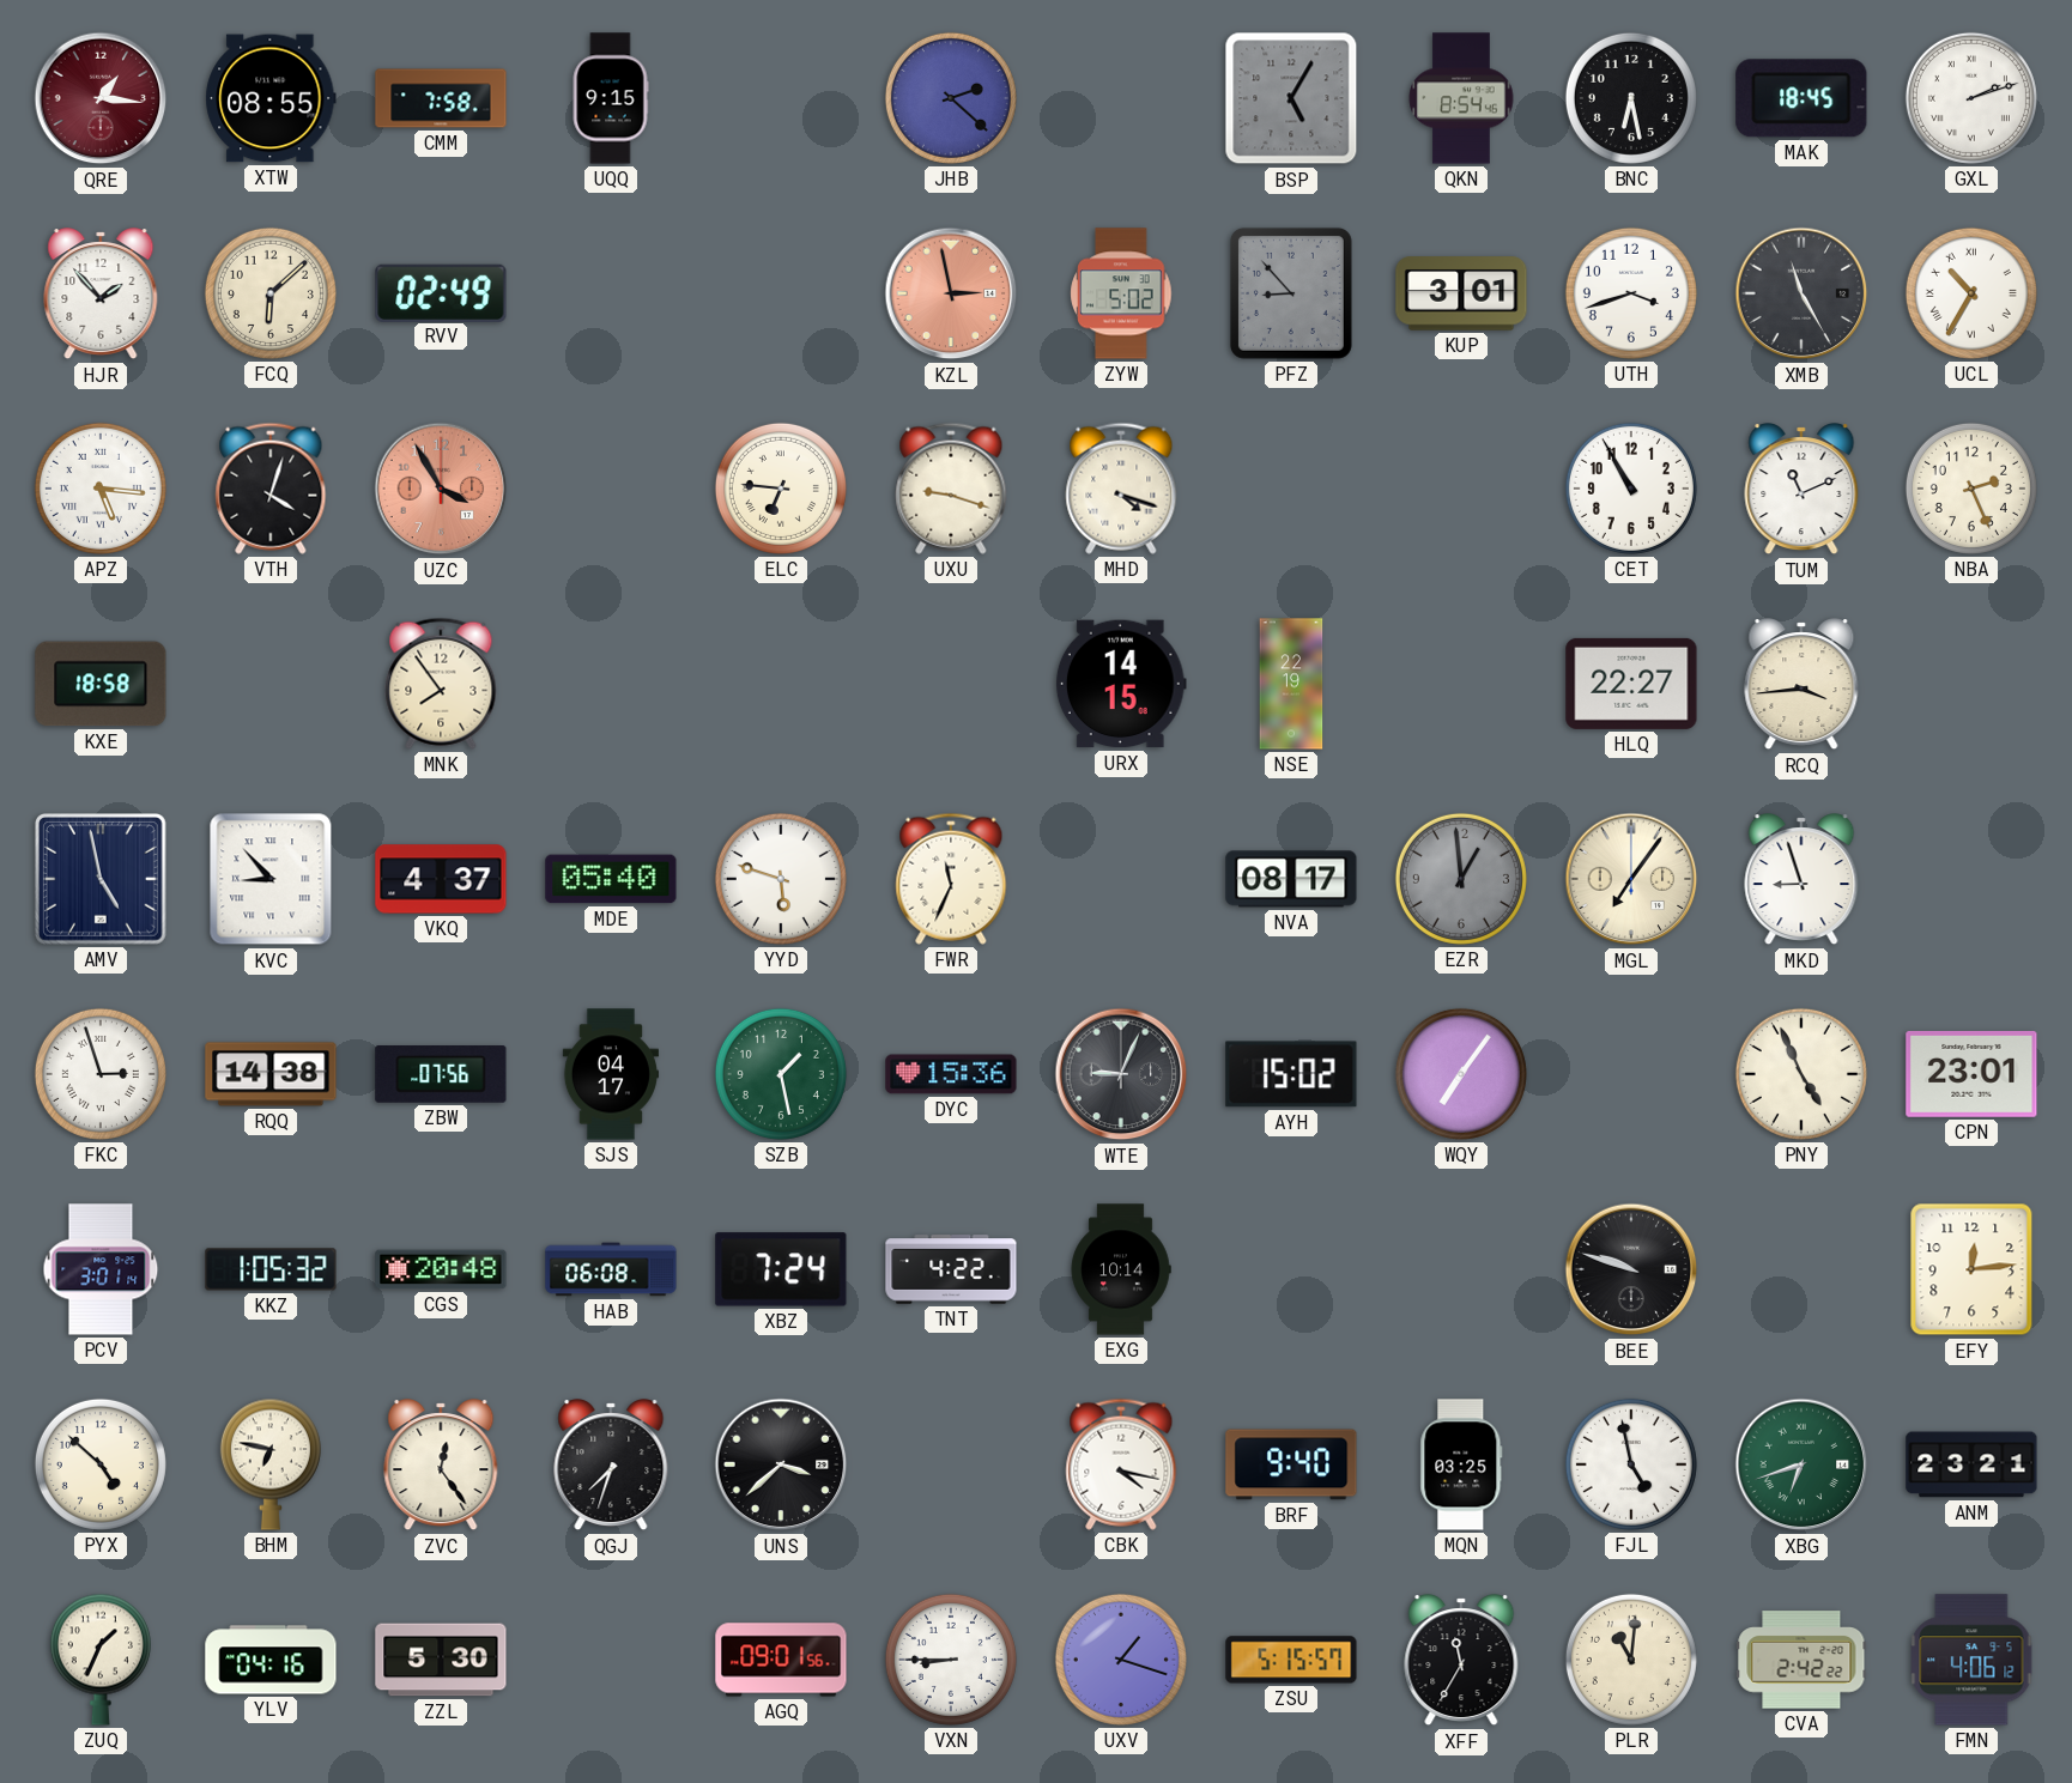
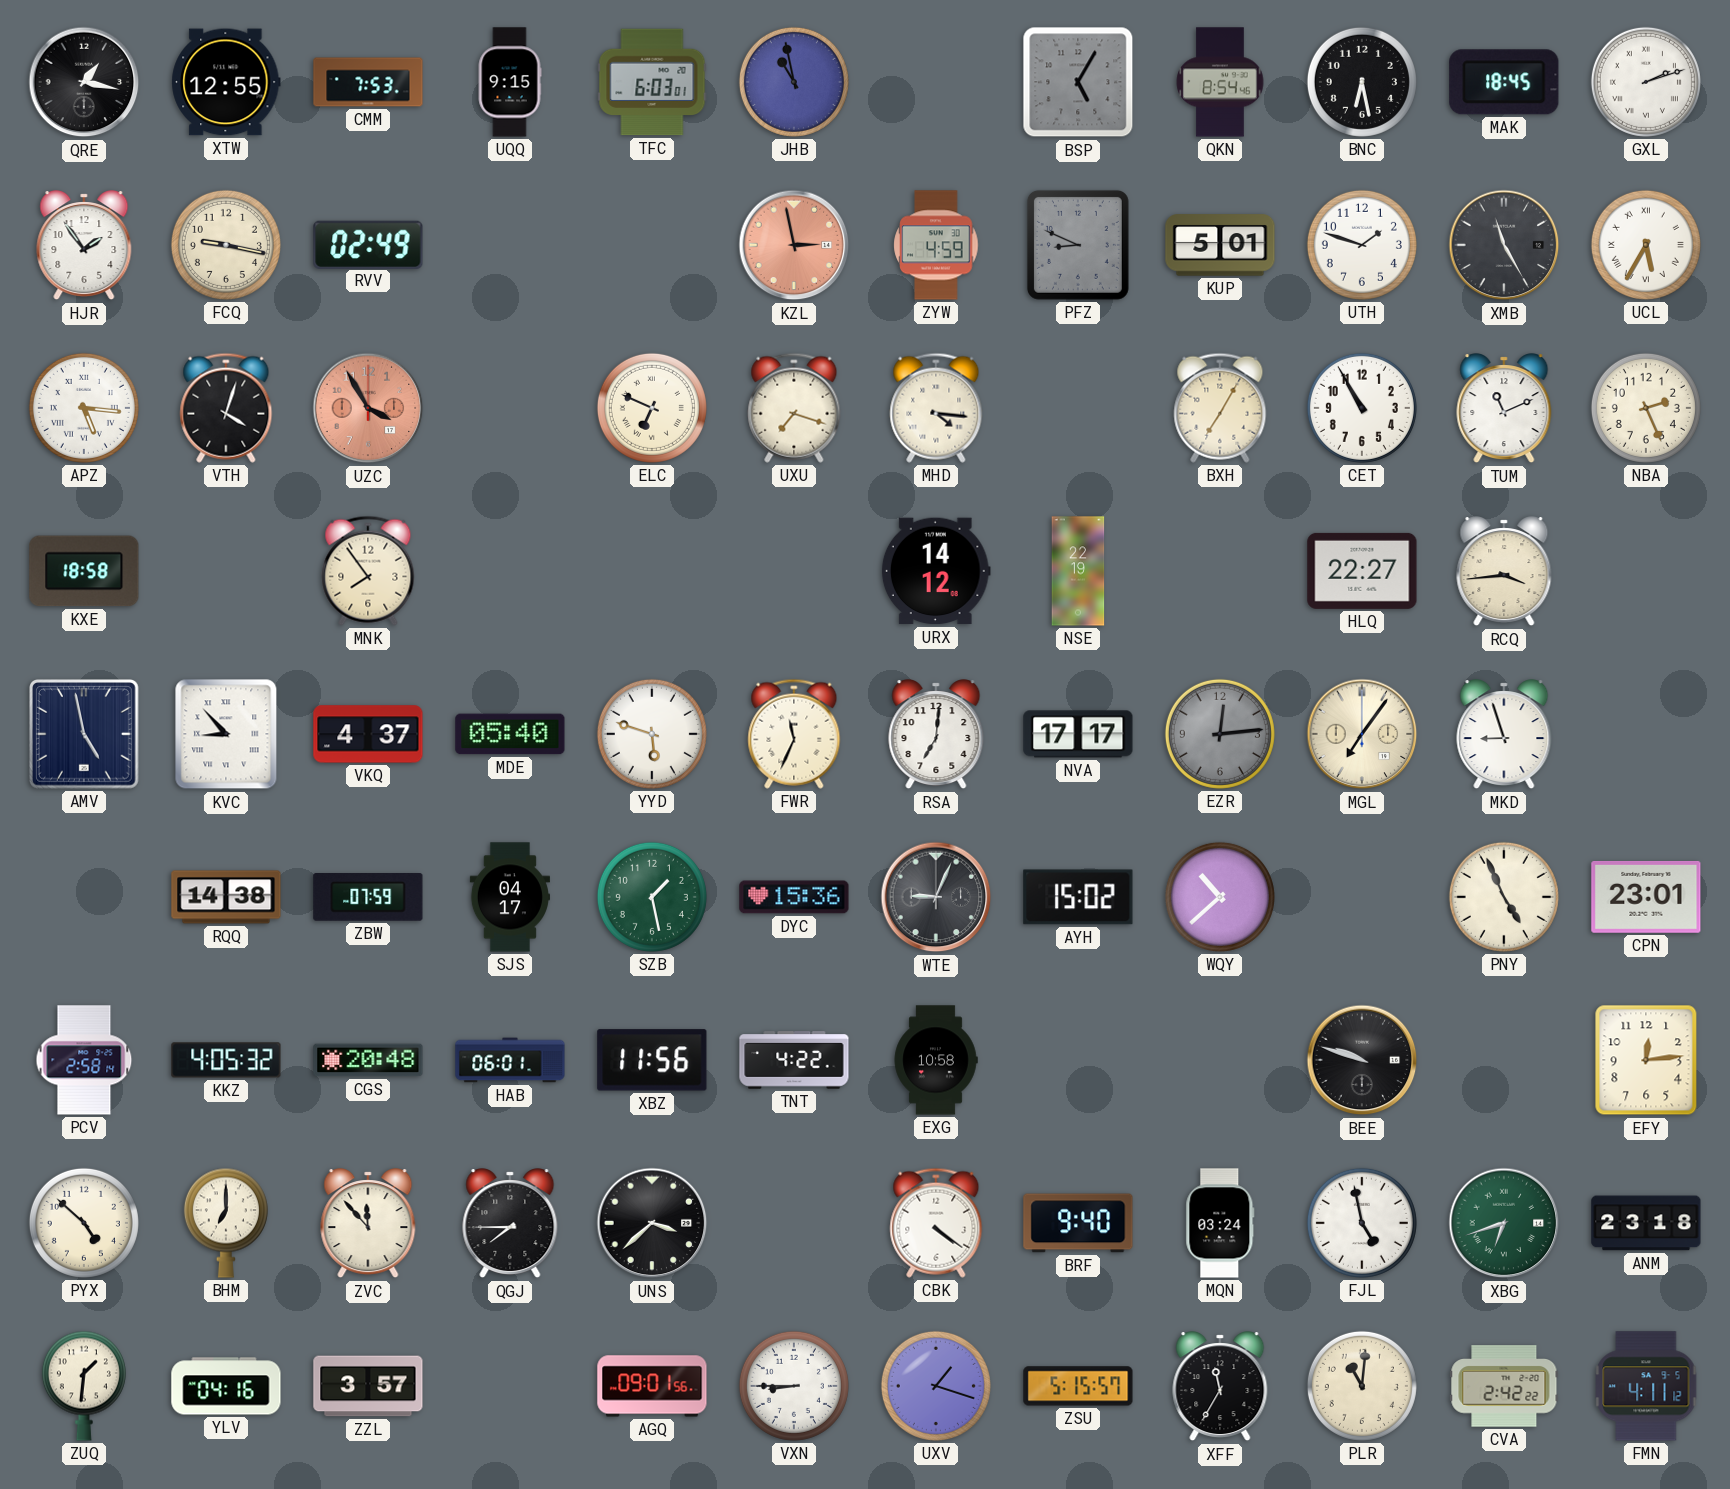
QRE: 1:16 -> 1:17
QRE dial: burgundy -> black
XTW: 08:55 -> 12:55
CMM: 7:58 -> 7:53
TFC: none -> 6:03
JHB: 2:22 -> 10:58
HJR: 1:53 -> 1:54
FCQ: 6:08 -> 9:17
ZYW: 5:02 -> 4:59
PFZ: 8:53 -> 8:49
KUP: 3:01 -> 5:01
UTH: 3:42 -> 1:48
UCL: 10:35 -> 5:35
ELC: 6:46 -> 6:49
UXU: 9:18 -> 7:18
MHD: 4:18 -> 4:16
BXH: none -> 7:05
URX: 14:15 -> 14:12
RSA: none -> 7:01
NVA: 08:17 -> 17:17
EZR: 12:59 -> 12:14
FKC: 2:57 -> none
ZBW: 07:56 -> 07:59
WQY: 7:06 -> 10:38
PCV: 3:01 -> 2:58
KKZ: 1:05 -> 4:05
HAB: 06:08 -> 06:01
XBZ: 7:24 -> 11:56
EXG: 10:14 -> 10:58
BHM: 6:47 -> 7:00
ZVC: 12:24 -> 11:53
QGJ: 7:33 -> 7:45
CBK: 4:17 -> 4:21
MQN: 03:25 -> 03:24
ANM: 23:21 -> 23:18
ZUQ: 1:34 -> 1:31
ZZL: 5:30 -> 3:57
FMN: 4:06 -> 4:11
